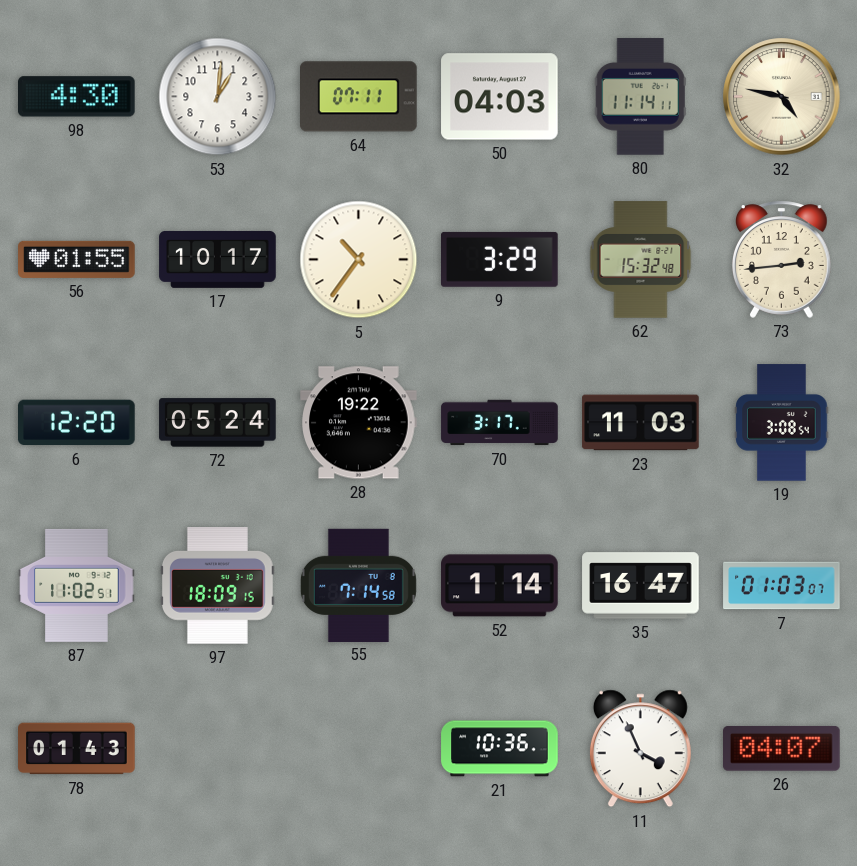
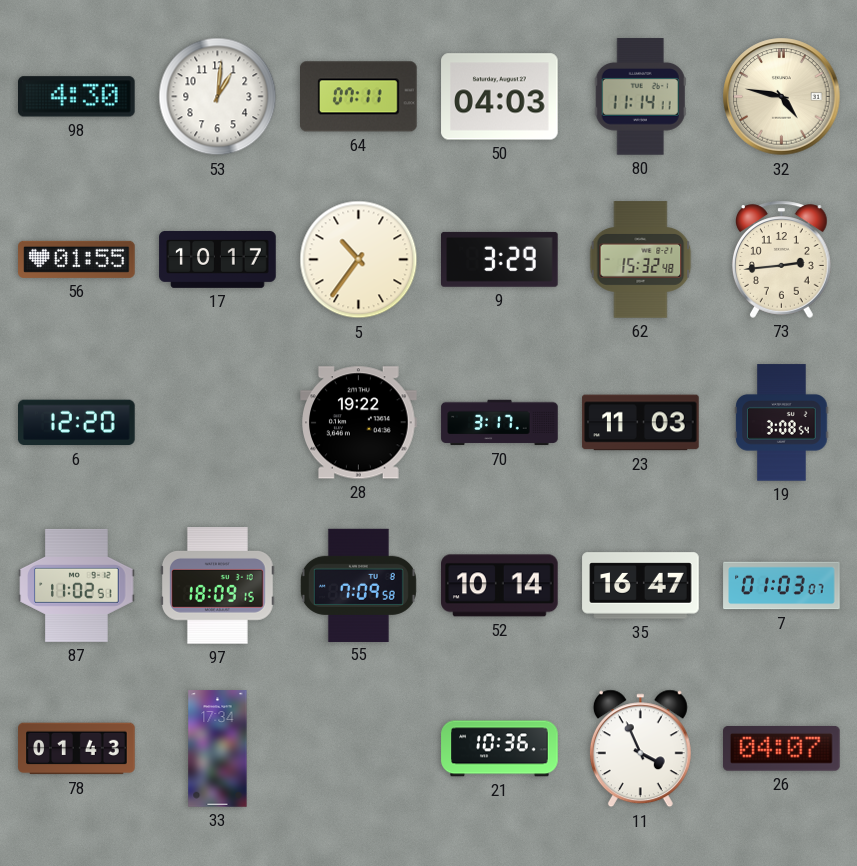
72: 05:24 -> none
55: 7:14 -> 7:09
52: 1:14 -> 10:14
33: none -> 17:34
